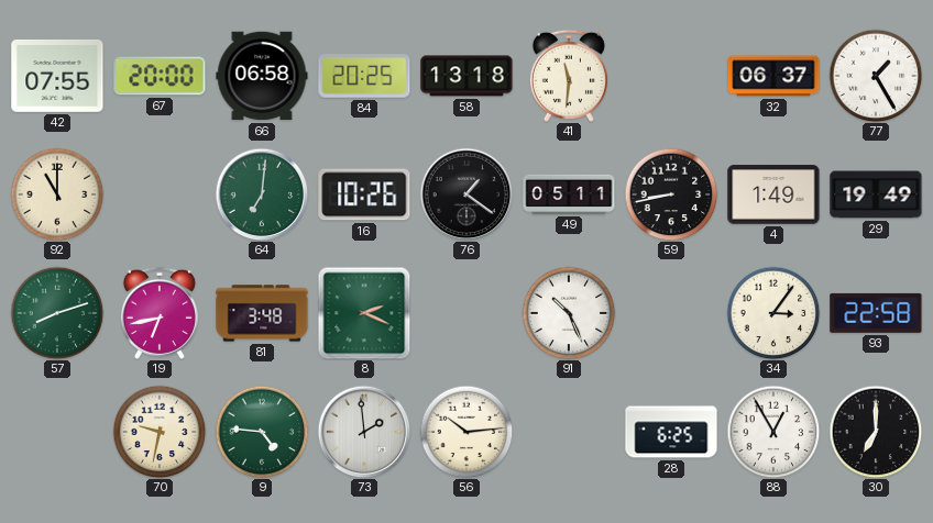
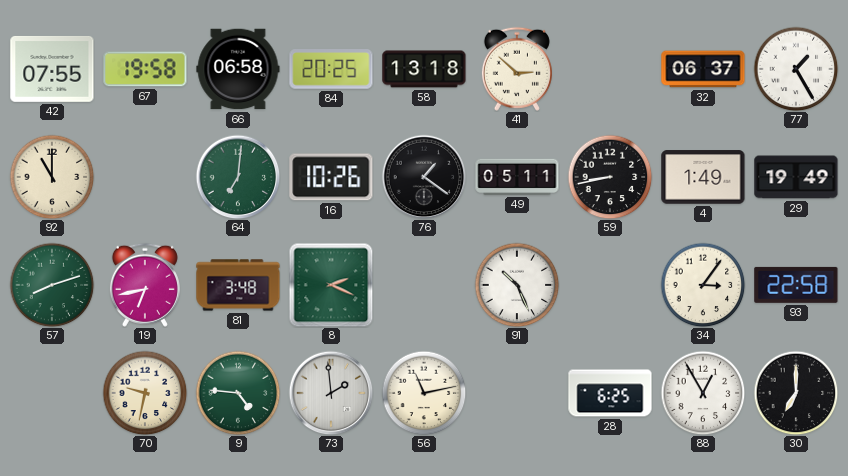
67: 20:00 -> 19:58
41: 11:31 -> 2:52
56: 10:14 -> 11:13
